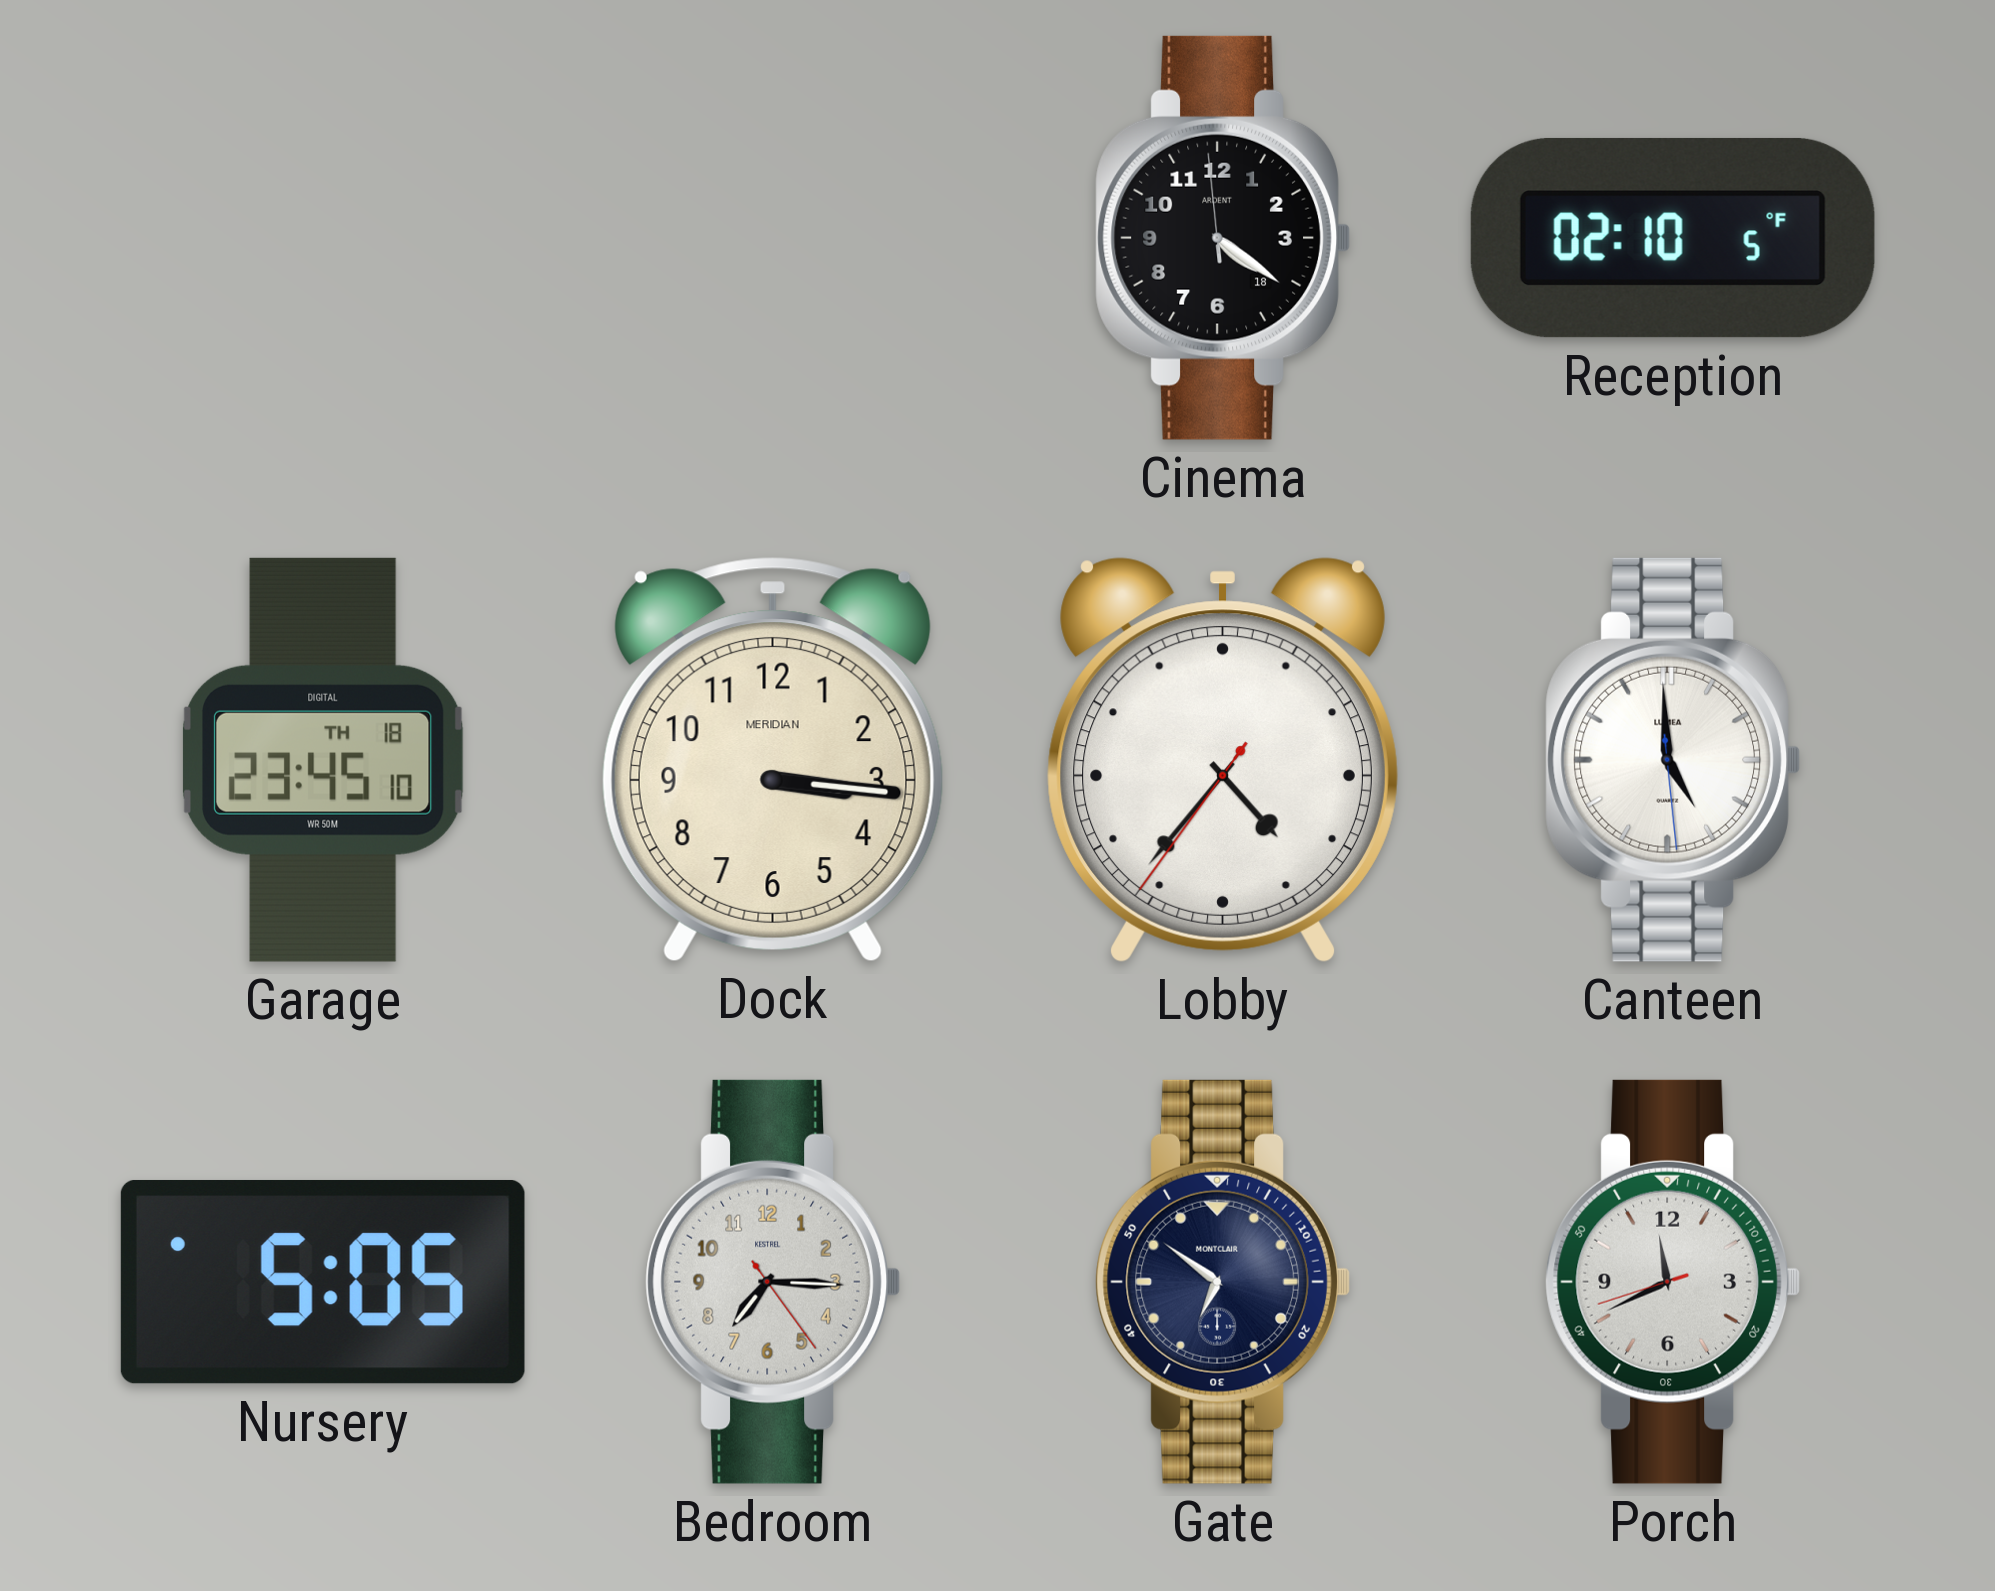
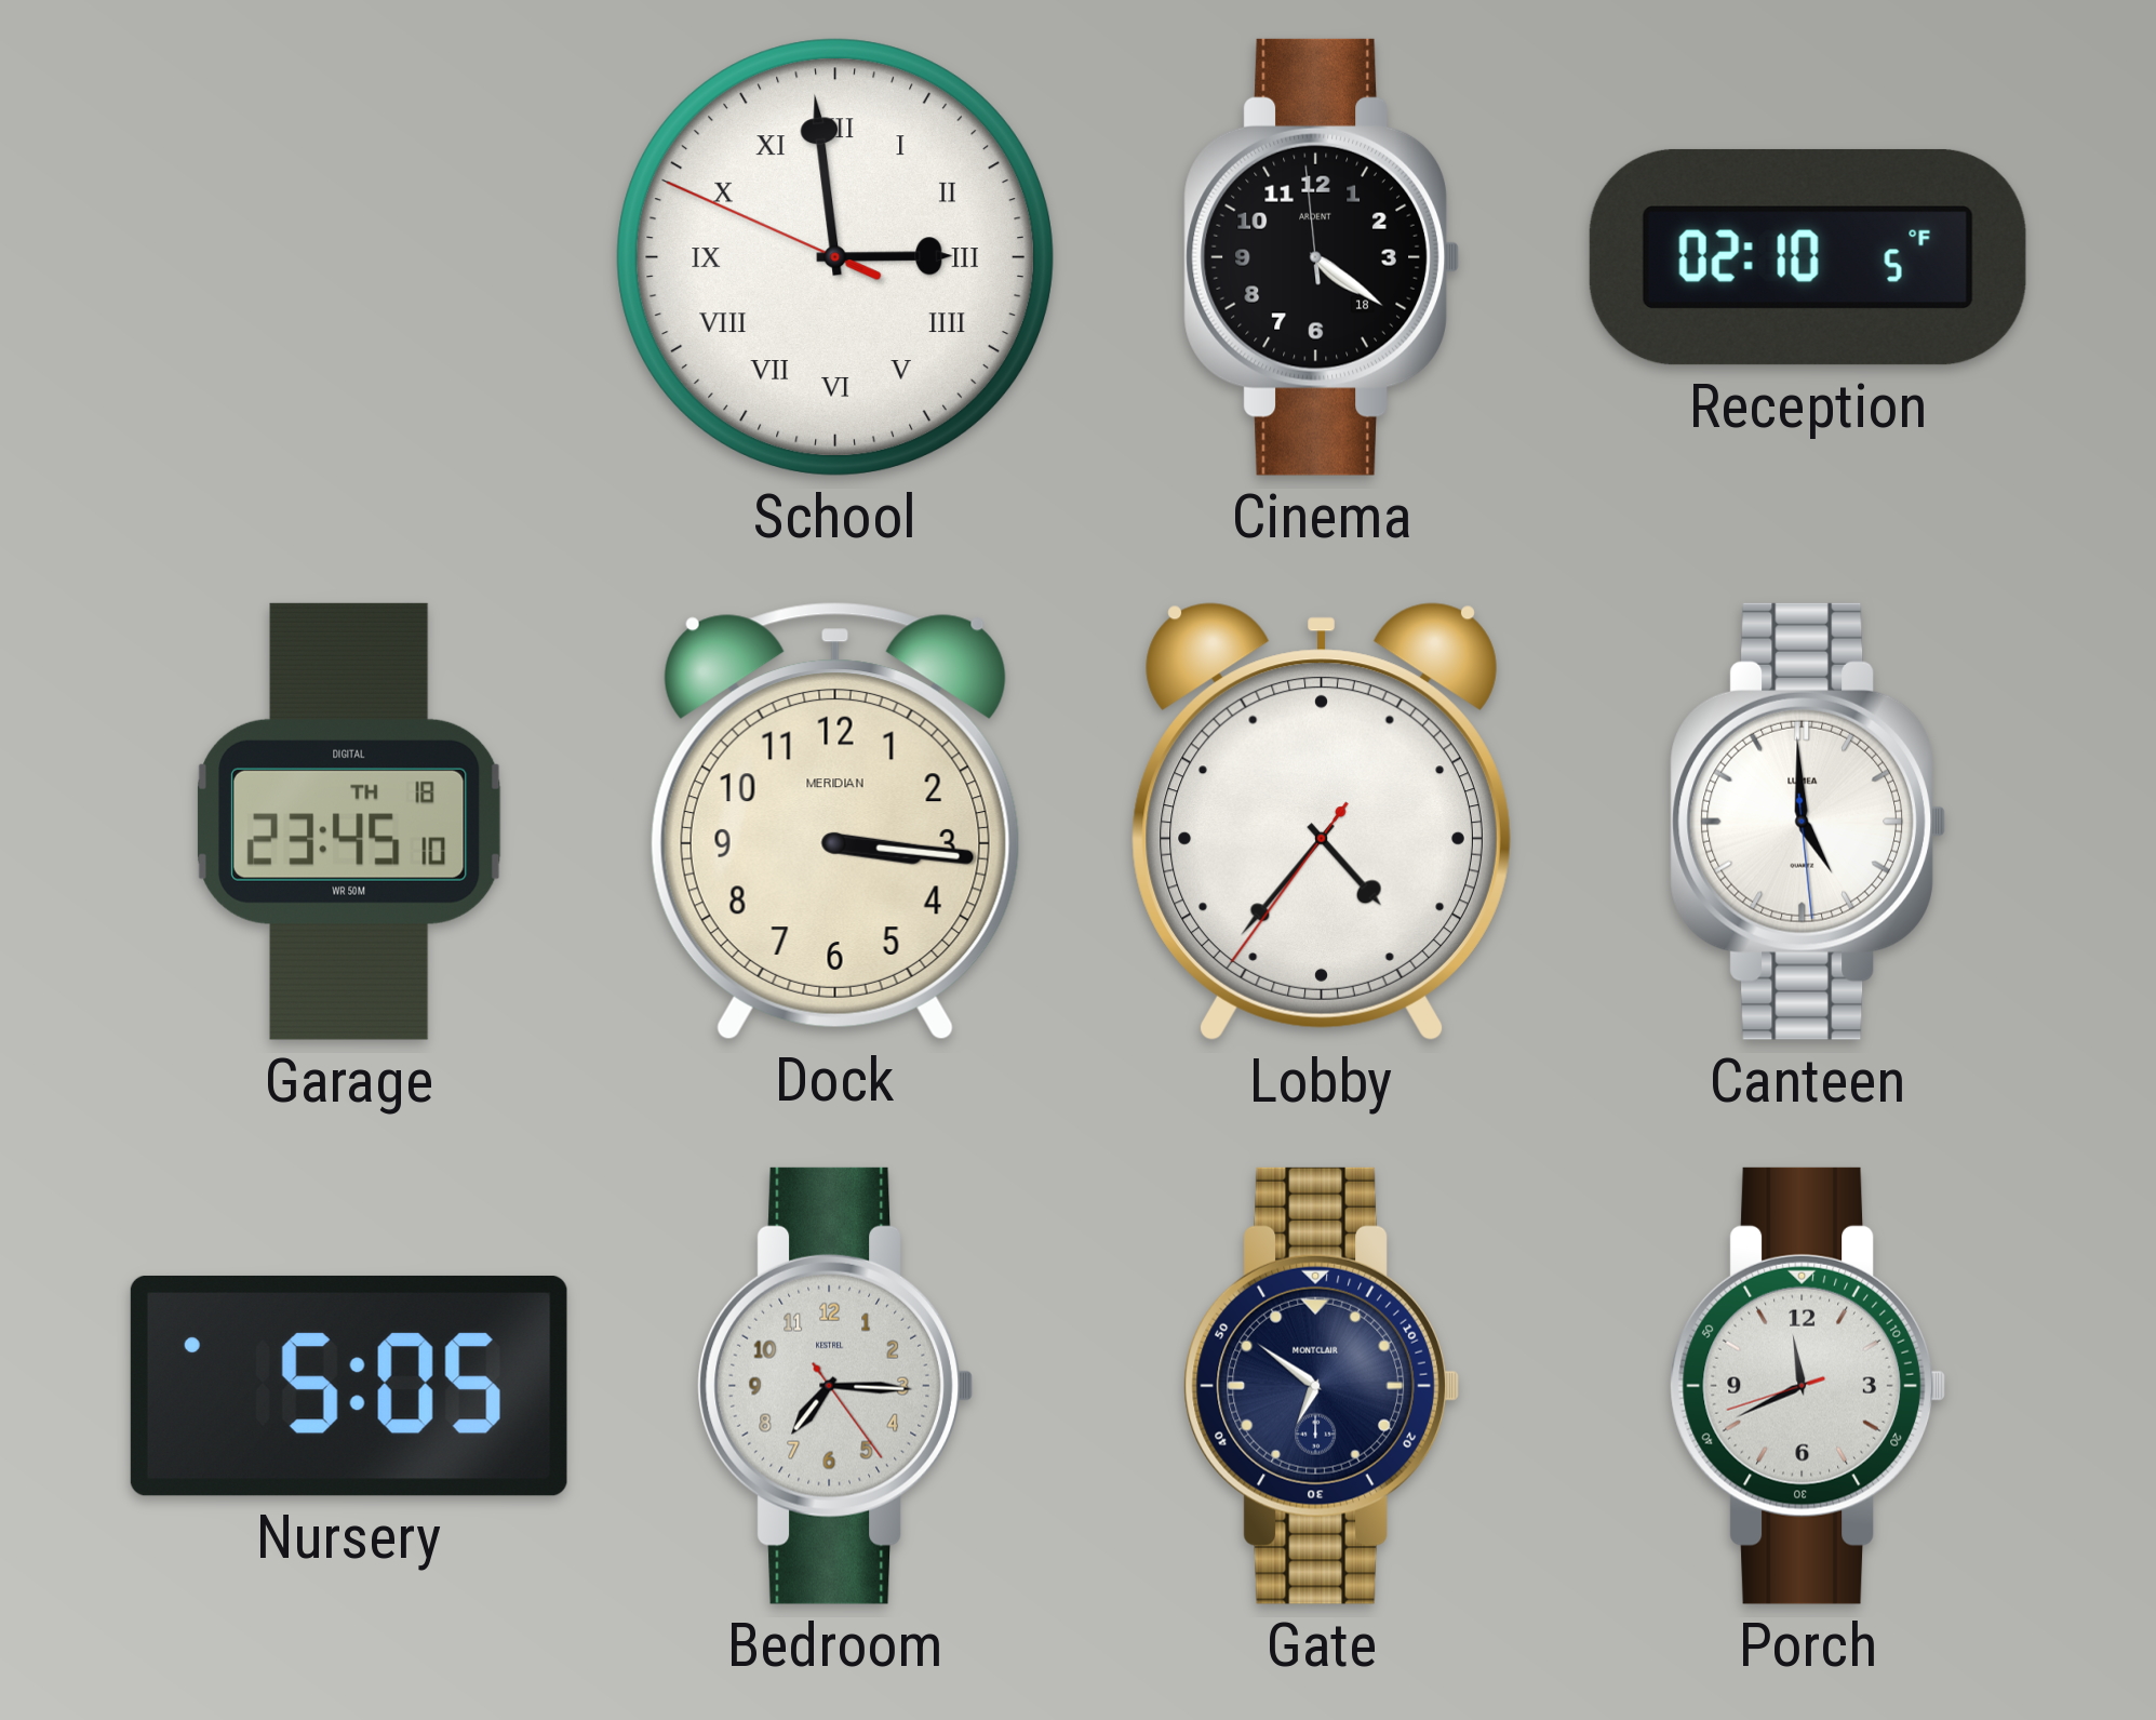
School: none -> 2:58
